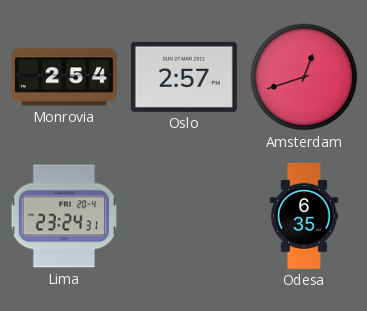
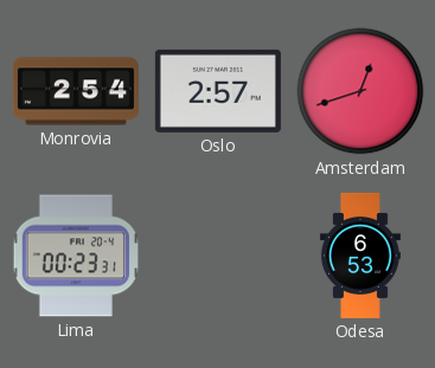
Lima: 23:24 -> 00:23
Odesa: 6:35 -> 6:53
